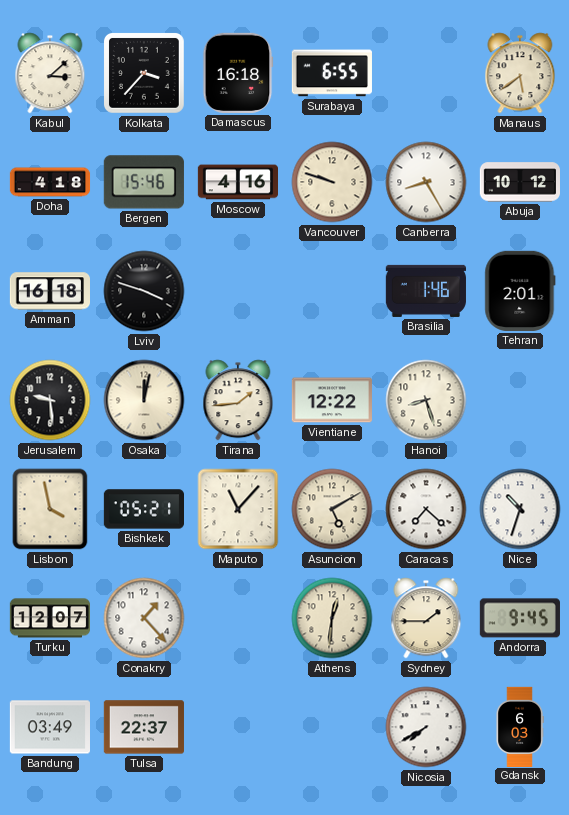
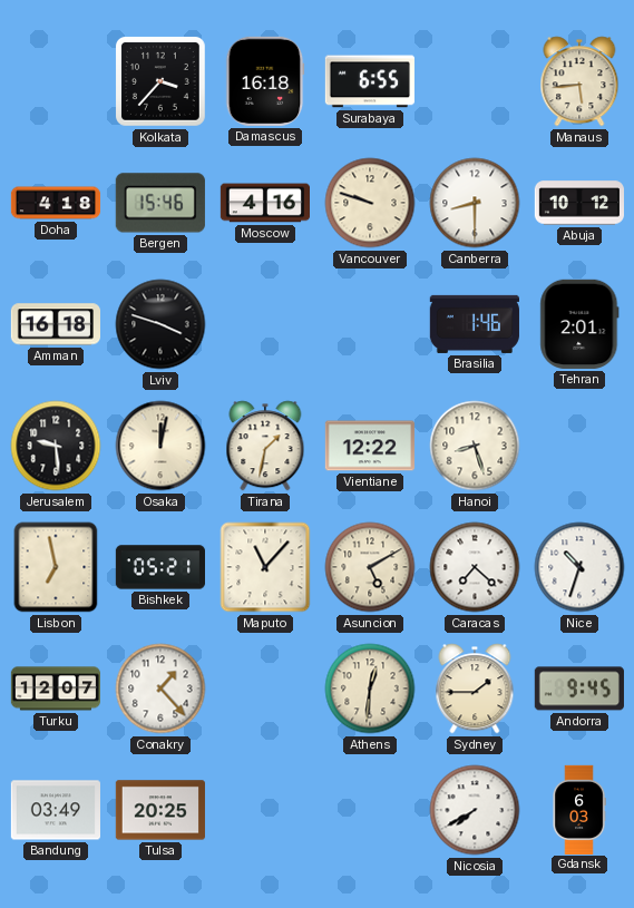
Kabul: 3:08 -> none
Manaus: 5:39 -> 5:44
Canberra: 8:25 -> 8:30
Tirana: 1:44 -> 1:32
Lisbon: 3:58 -> 6:58
Tulsa: 22:37 -> 20:25
